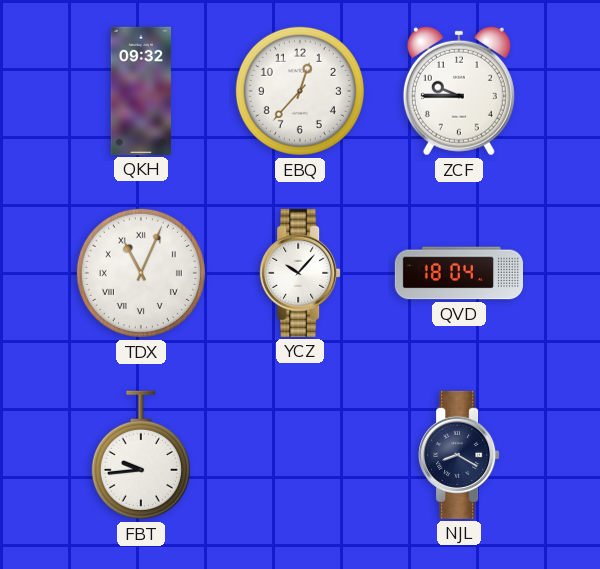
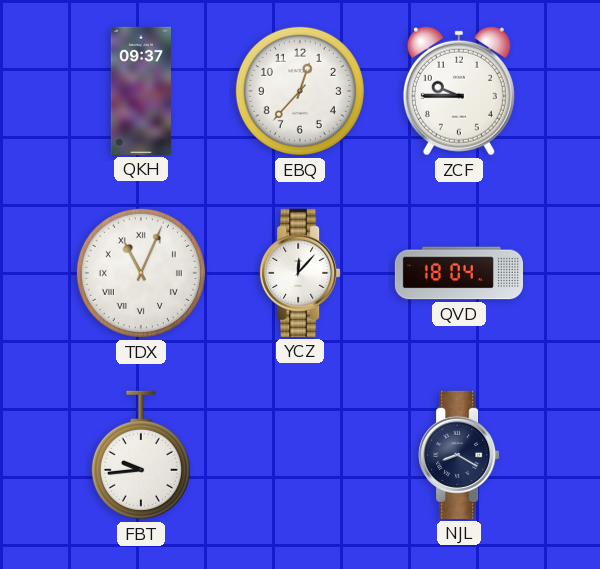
QKH: 09:32 -> 09:37
YCZ: 10:07 -> 12:07
